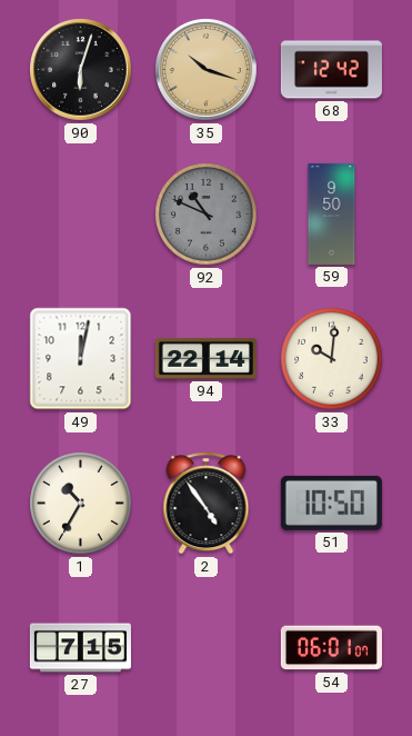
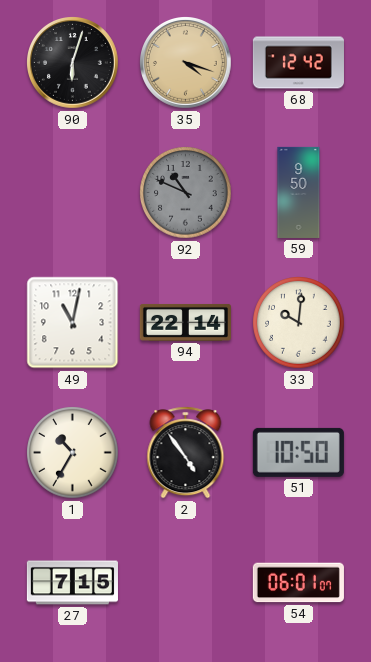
35: 10:18 -> 4:18
49: 12:02 -> 11:02
